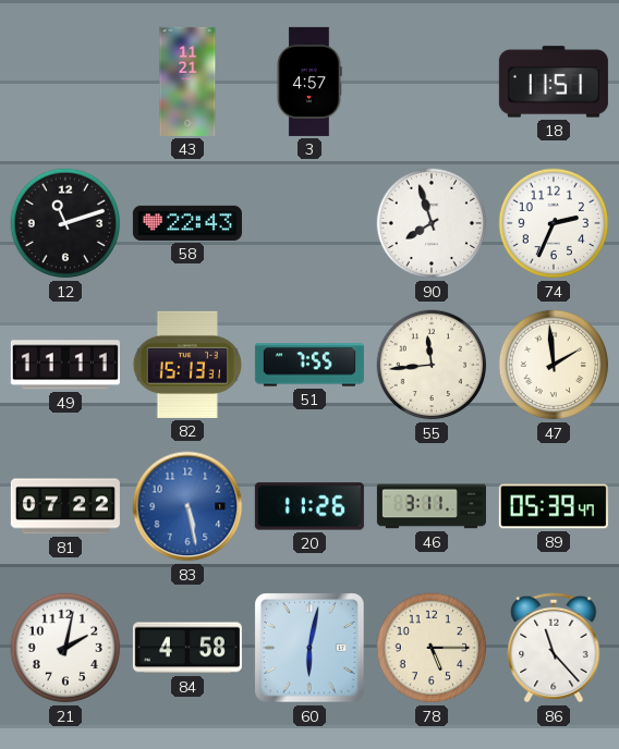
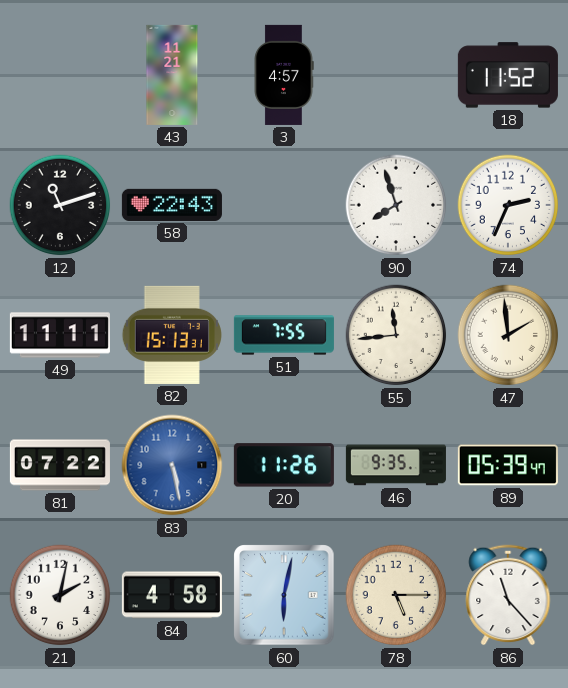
18: 11:51 -> 11:52
46: 3:11 -> 9:35
